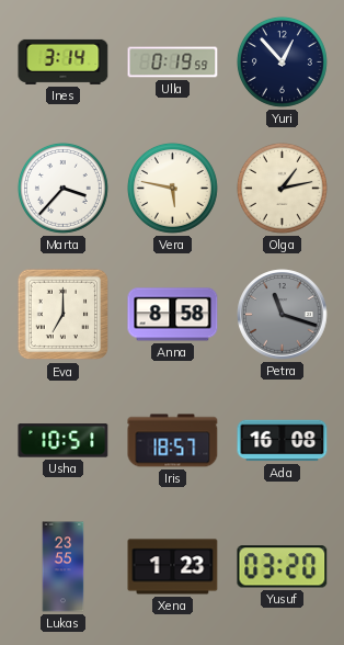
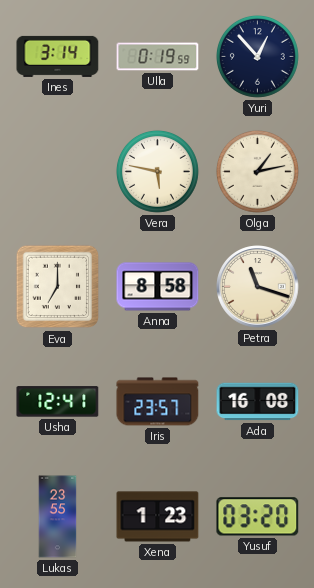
Marta: 3:37 -> none
Petra dial: grey -> cream
Usha: 10:51 -> 12:41
Iris: 18:57 -> 23:57
